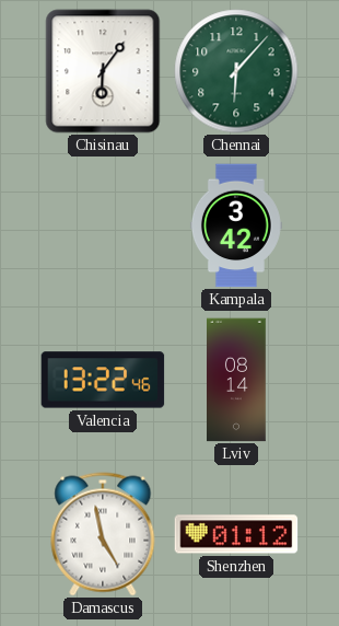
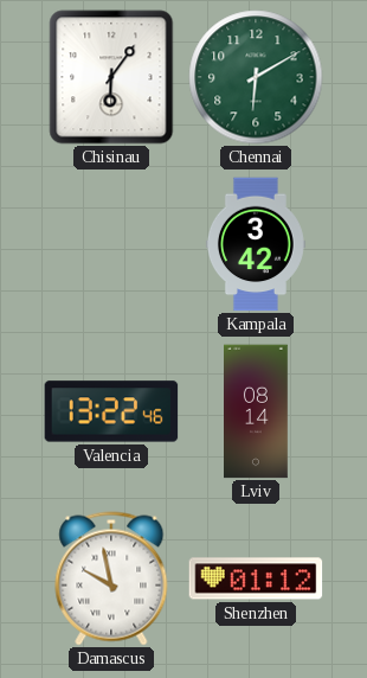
Chennai: 6:07 -> 6:10
Damascus: 4:58 -> 9:58
